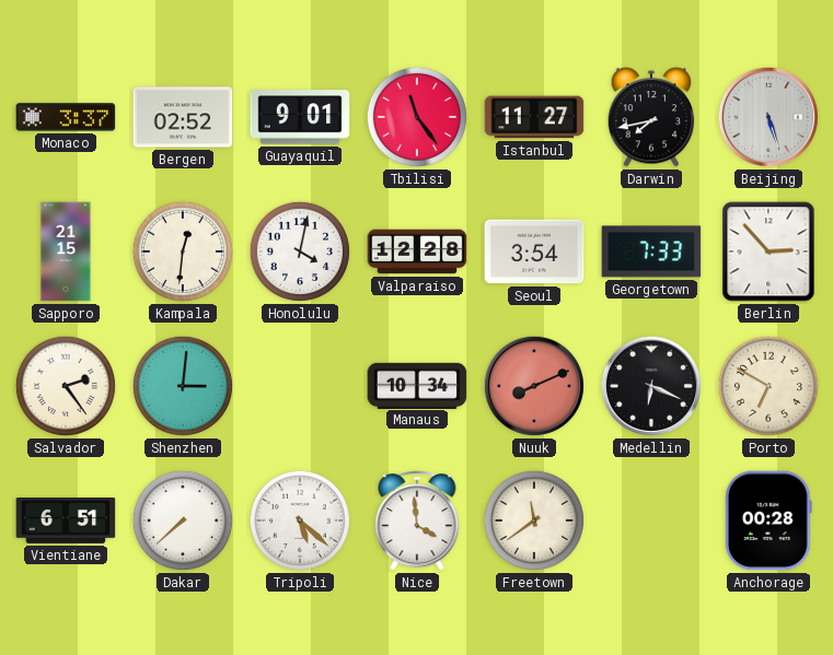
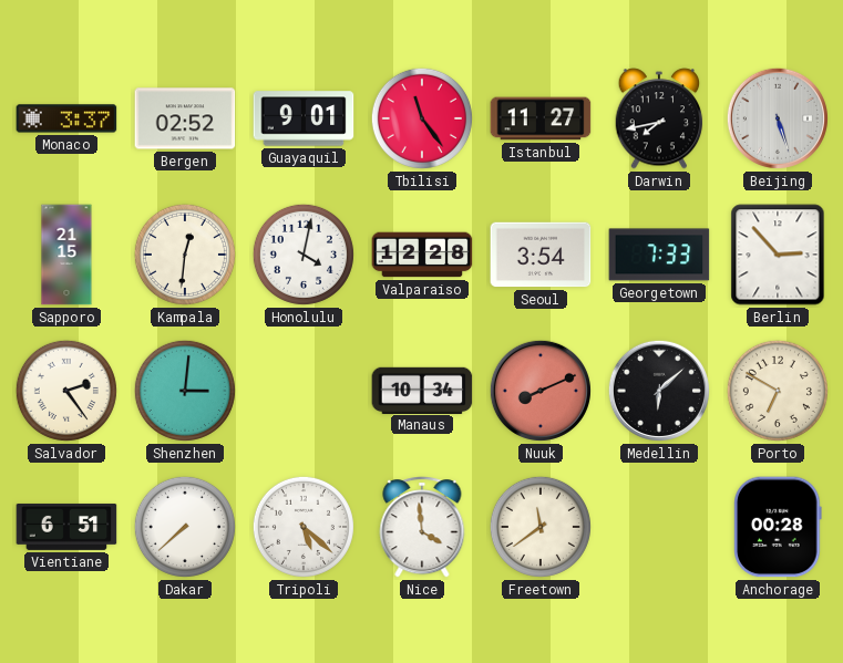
Medellin: 6:19 -> 6:08
